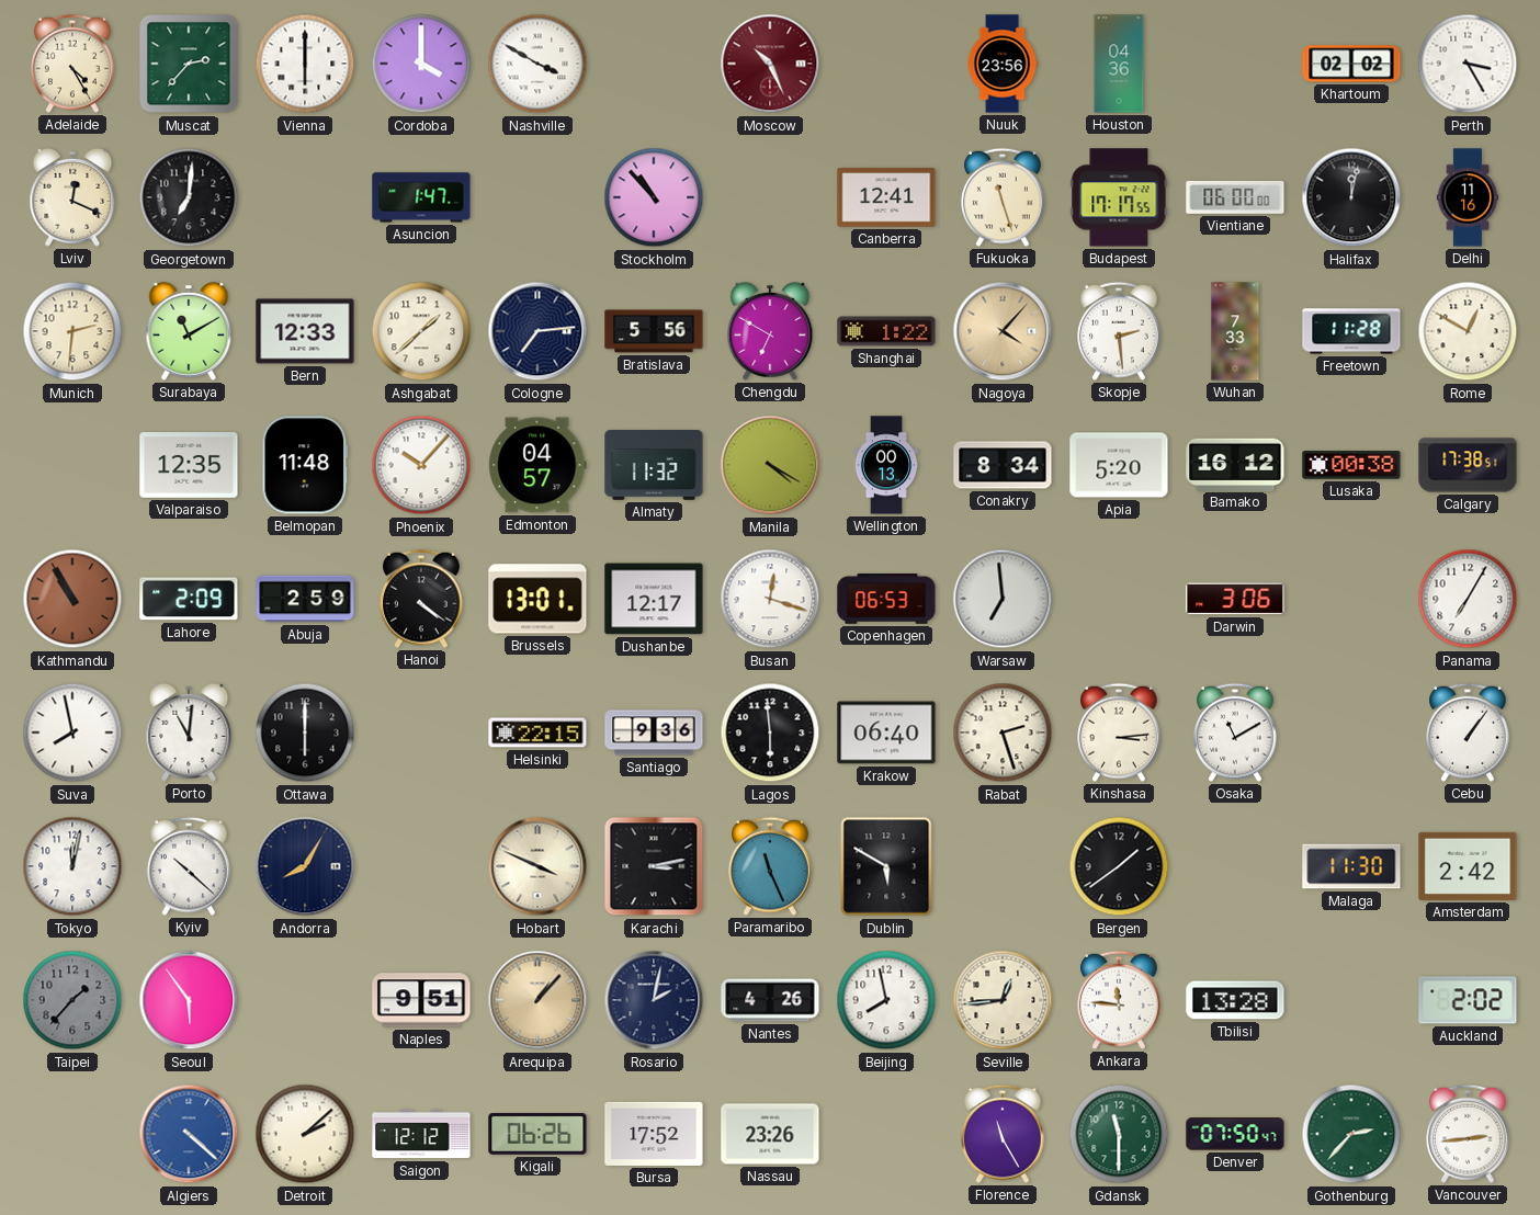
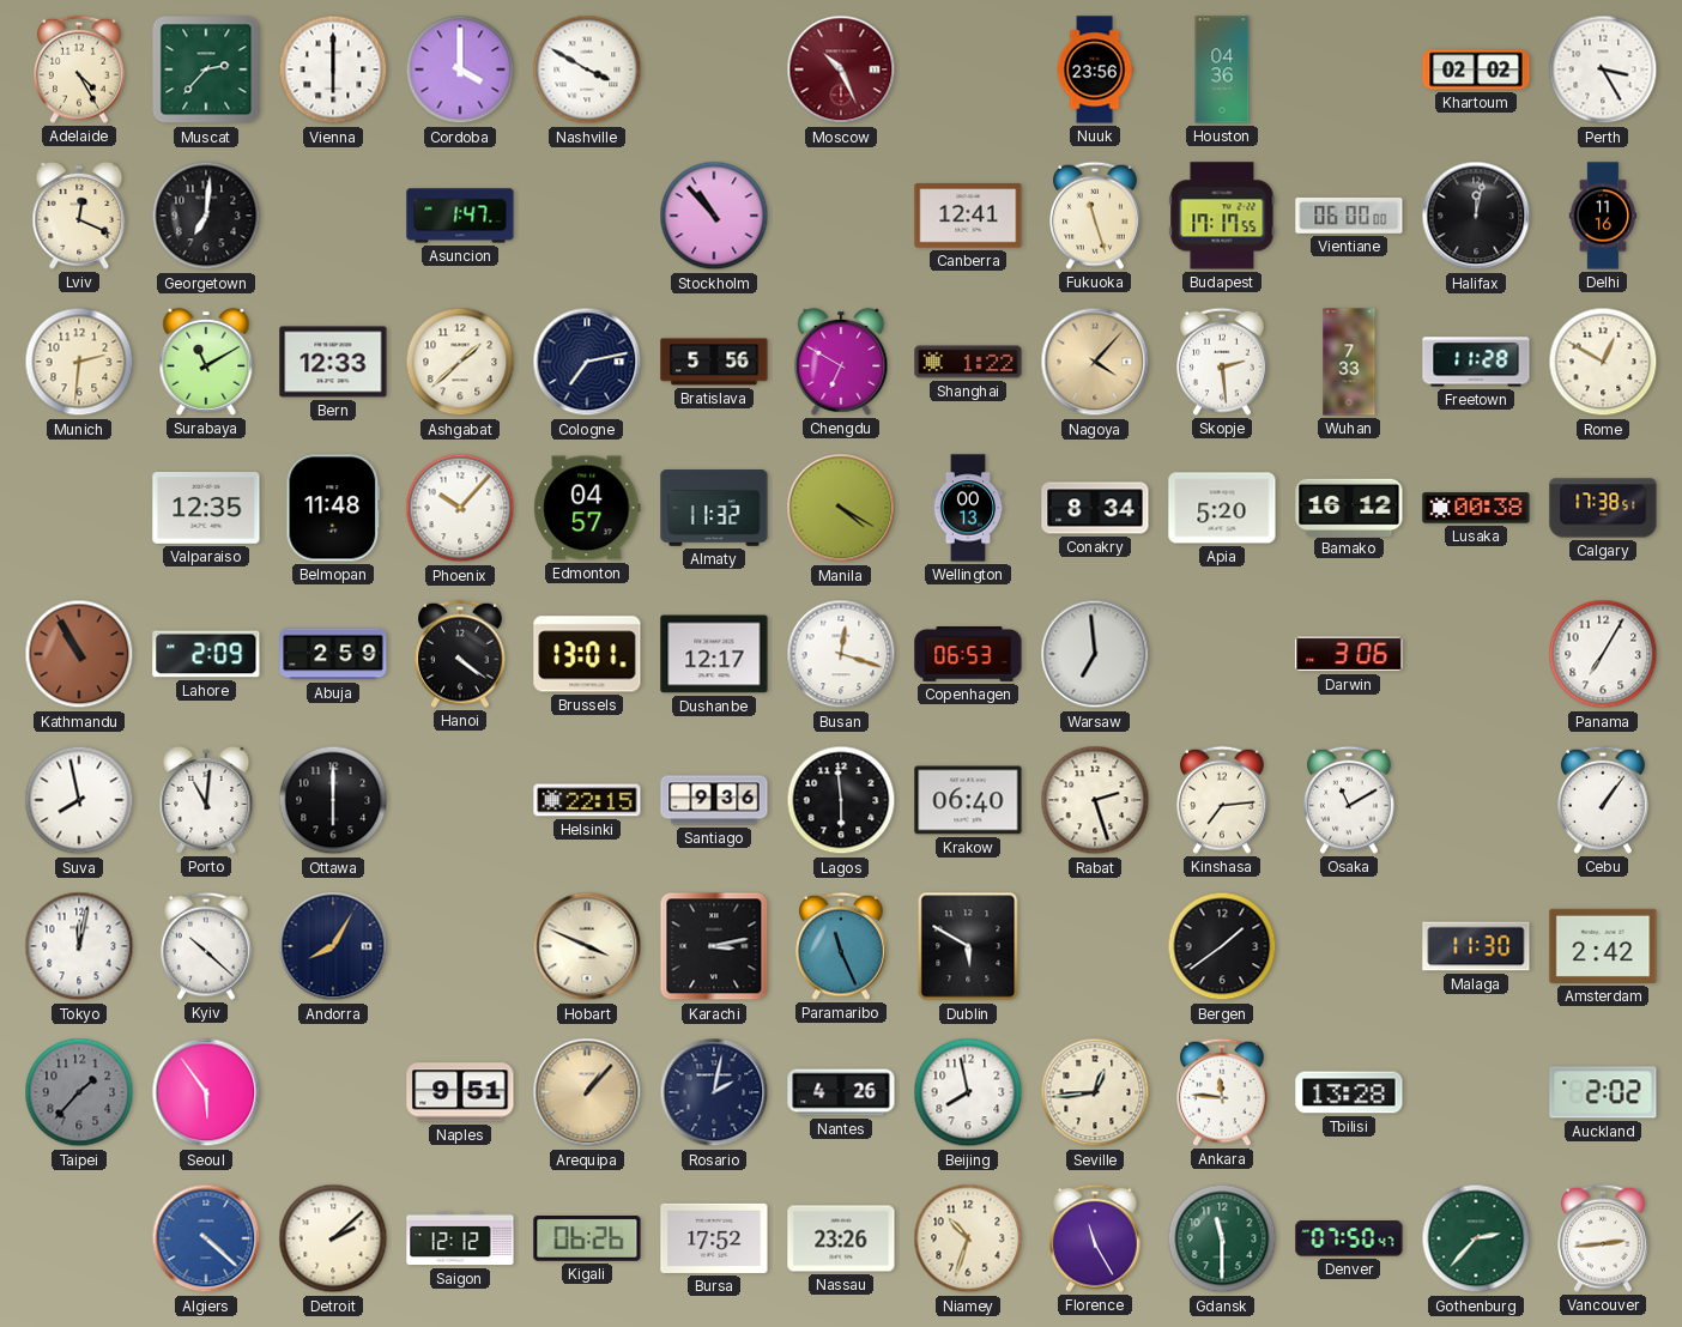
Cologne: 7:14 -> 7:13
Kinshasa: 3:14 -> 7:14
Niamey: none -> 10:33
